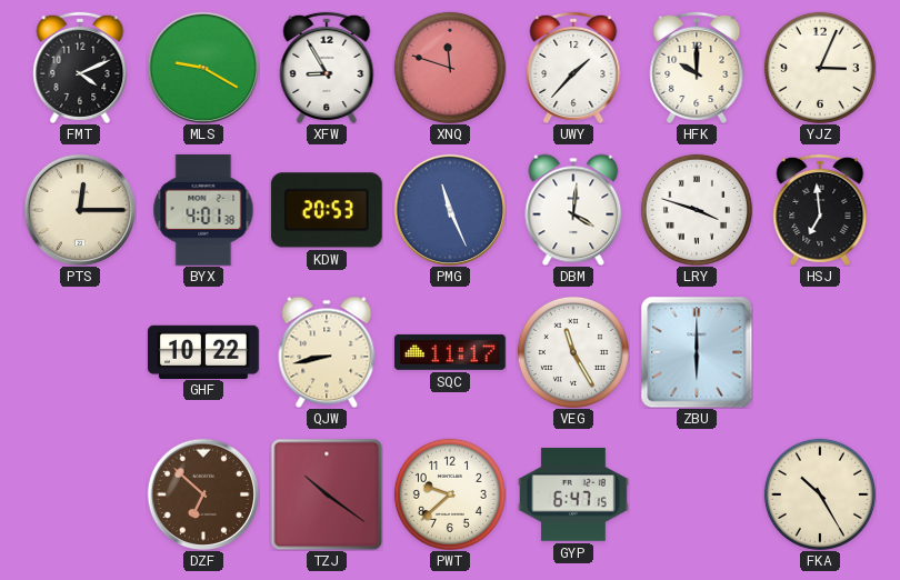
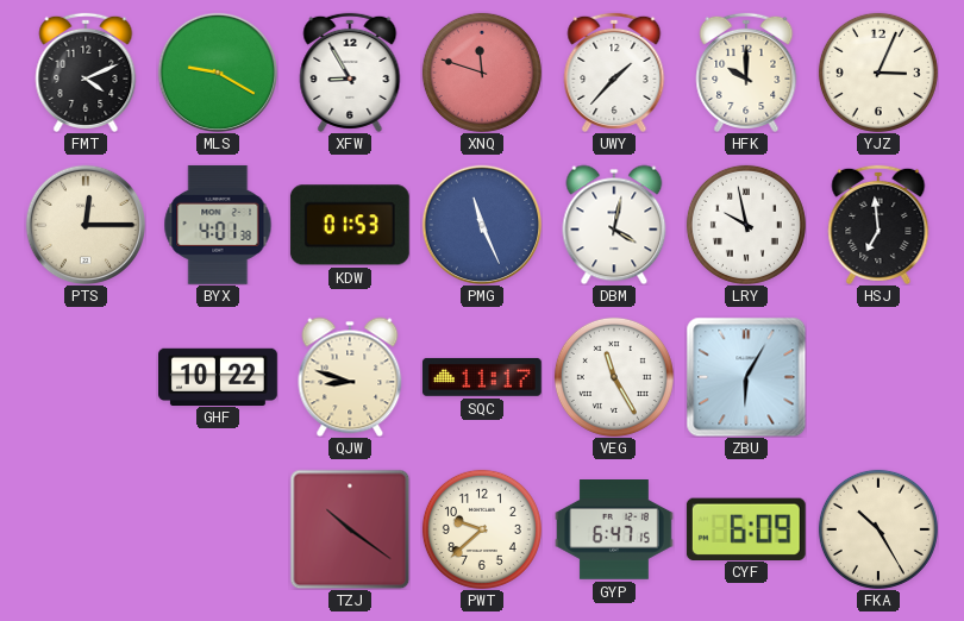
KDW: 20:53 -> 01:53
DBM: 4:01 -> 4:02
LRY: 3:48 -> 9:58
QJW: 8:43 -> 8:48
ZBU: 6:00 -> 6:05
DZF: 6:52 -> none
CYF: none -> 6:09
